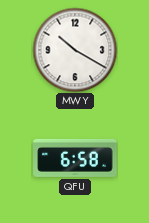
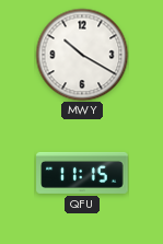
QFU: 6:58 -> 11:15
